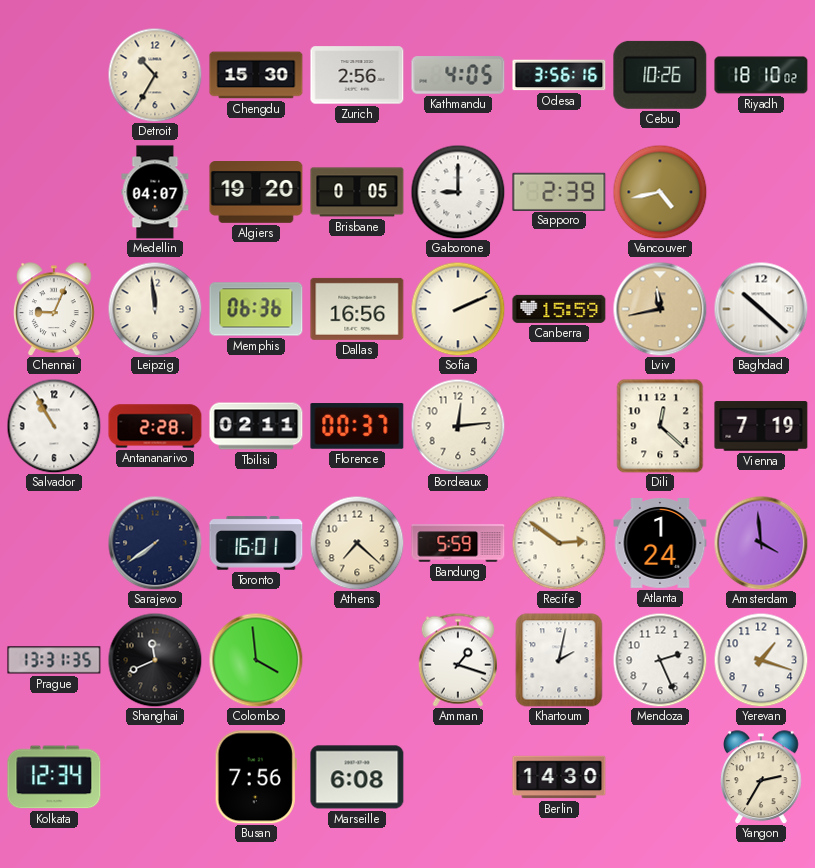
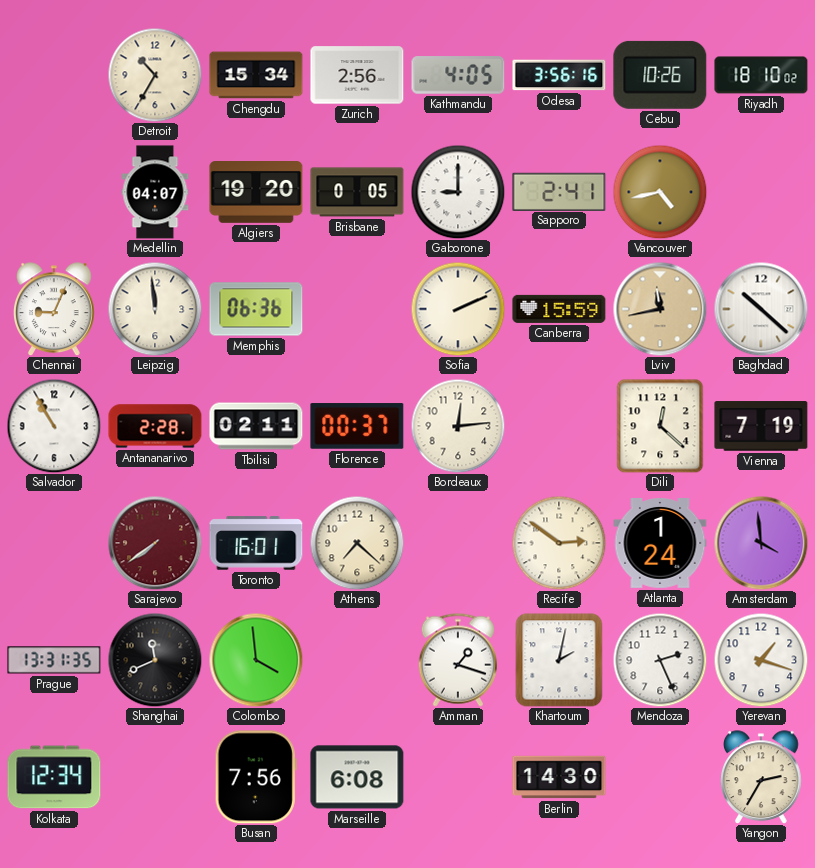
Chengdu: 15:30 -> 15:34
Sapporo: 2:39 -> 2:41
Dallas: 16:56 -> none
Sarajevo dial: navy -> burgundy
Bandung: 5:59 -> none
